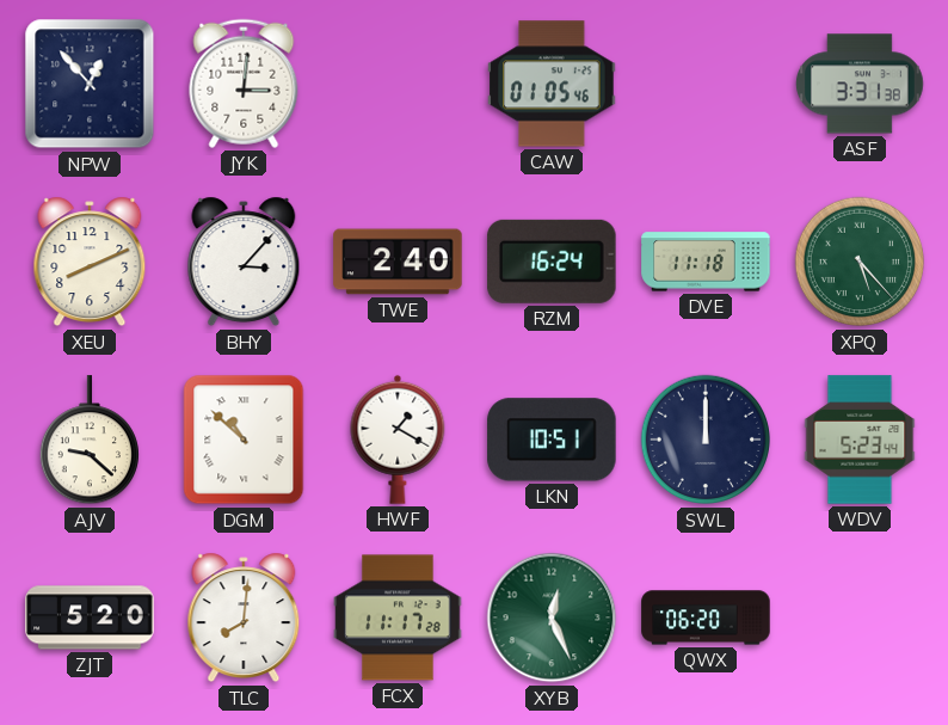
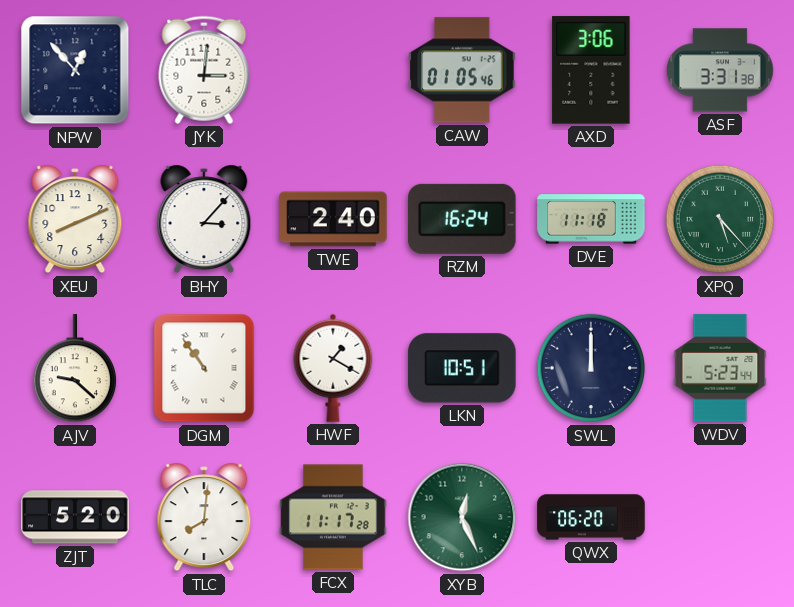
AXD: none -> 3:06
DGM: 10:52 -> 10:54
